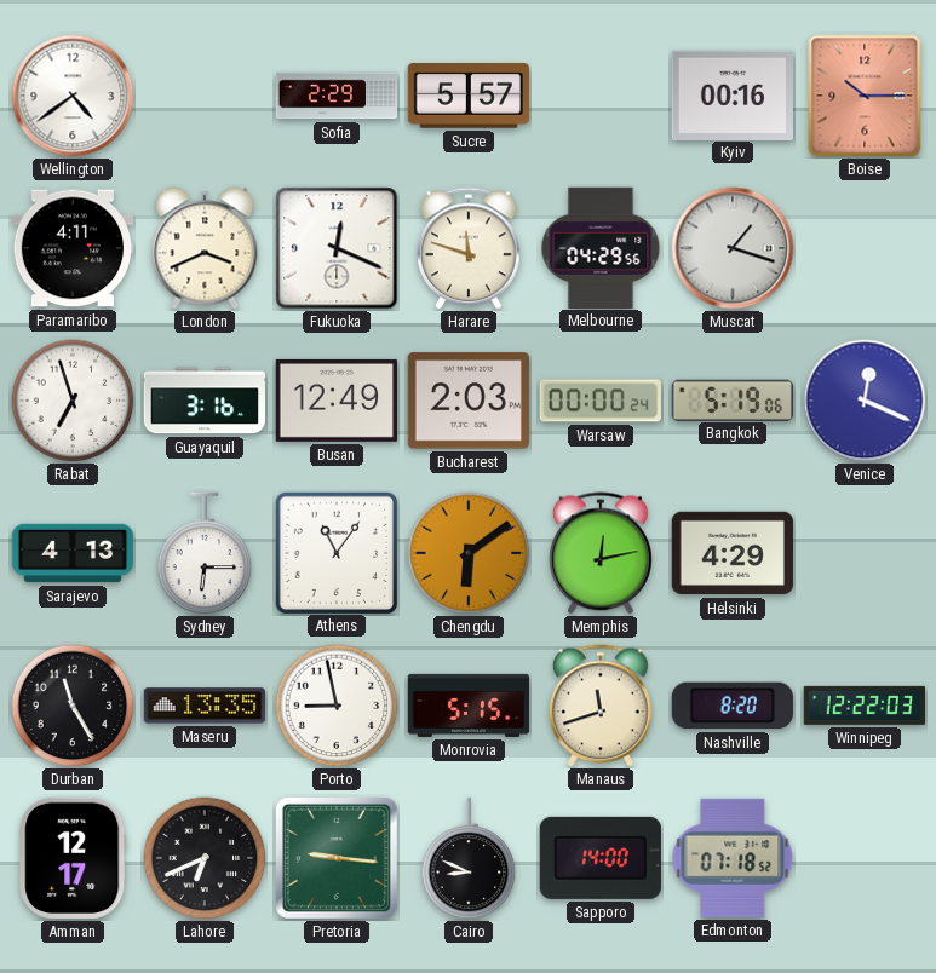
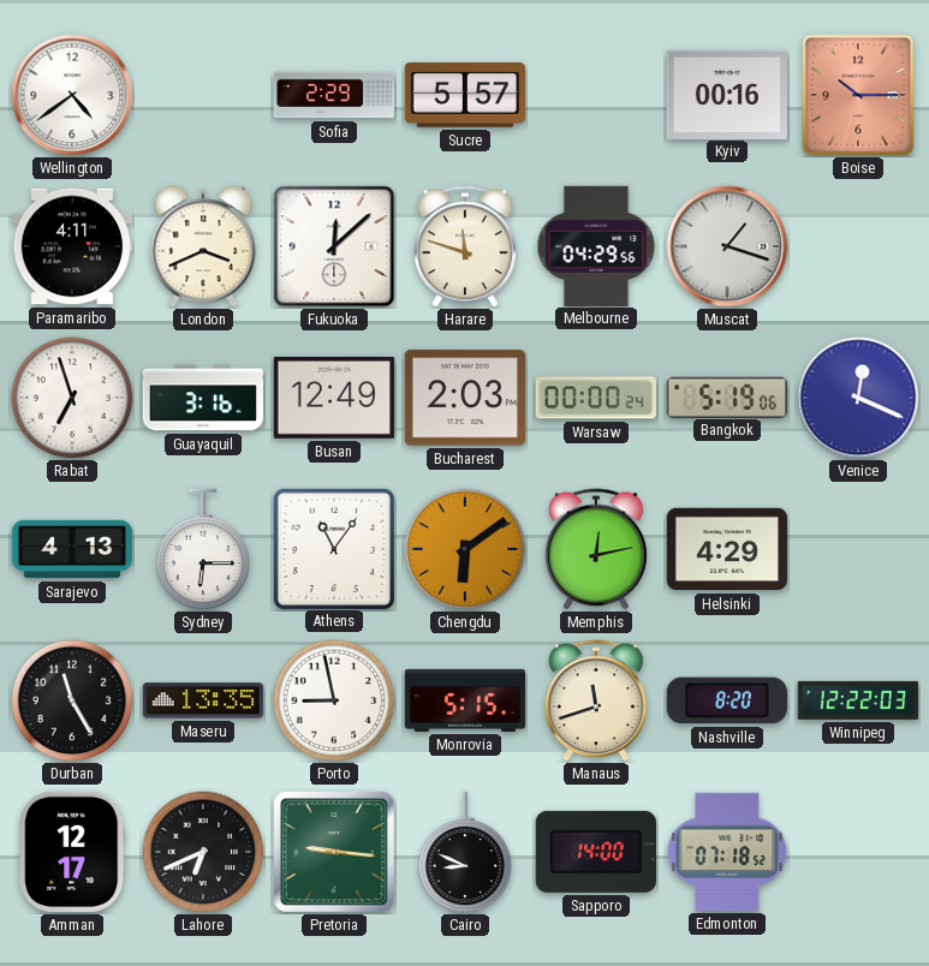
Fukuoka: 12:19 -> 12:08
